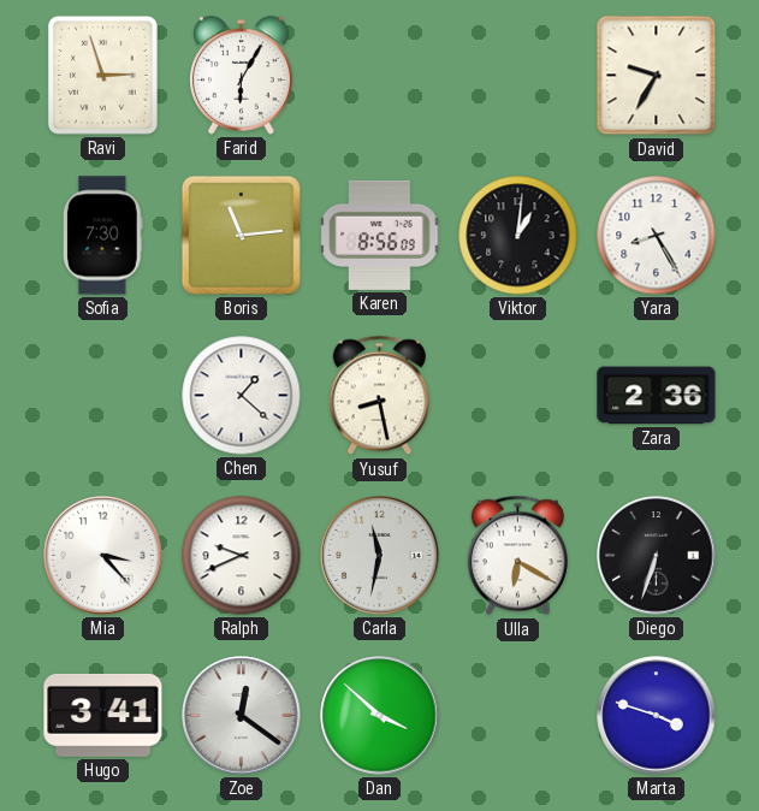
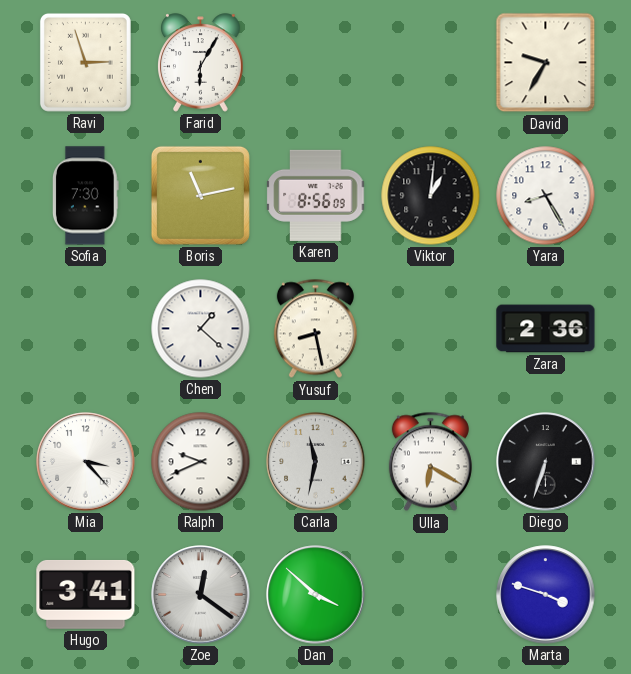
Boris: 11:14 -> 11:13
